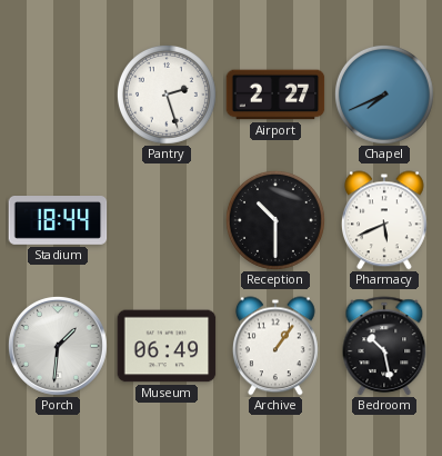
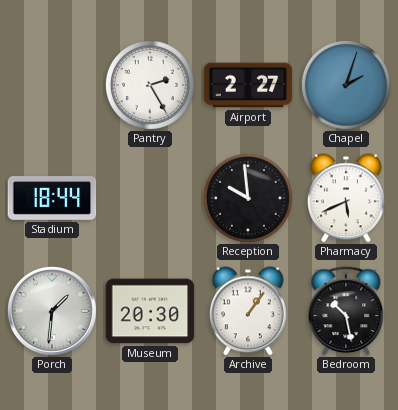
Pantry: 2:27 -> 2:25
Chapel: 7:41 -> 2:03
Reception: 10:30 -> 9:59
Museum: 06:49 -> 20:30
